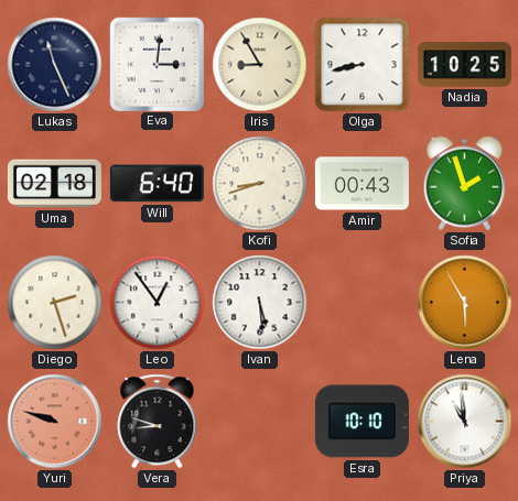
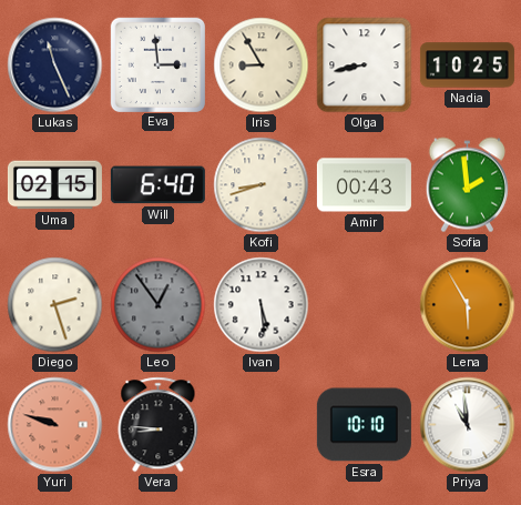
Eva: 3:01 -> 2:59
Uma: 02:18 -> 02:15
Sofia: 1:57 -> 1:59
Leo dial: white -> grey
Vera: 8:48 -> 8:46
